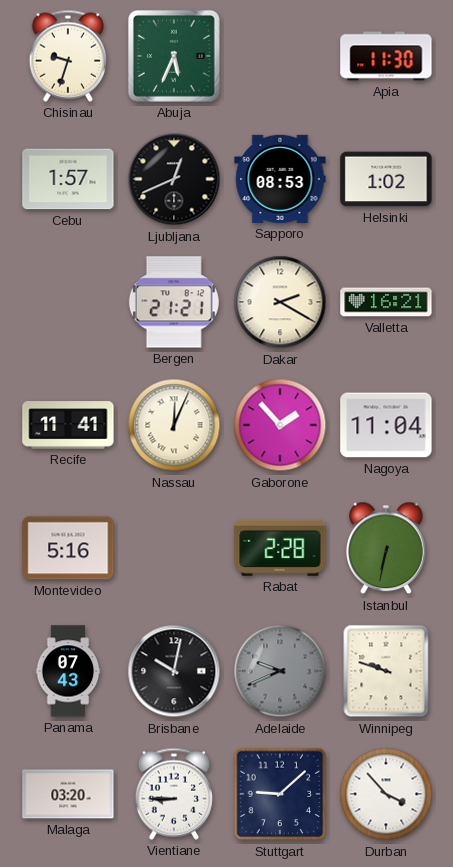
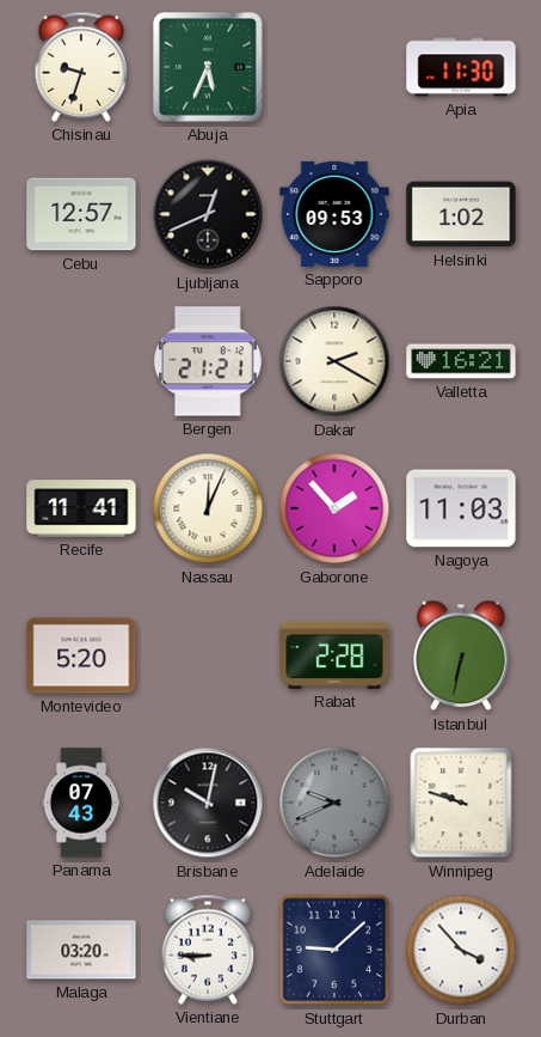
Cebu: 1:57 -> 12:57
Sapporo: 08:53 -> 09:53
Nagoya: 11:04 -> 11:03
Montevideo: 5:16 -> 5:20
